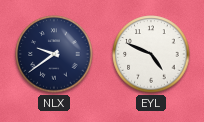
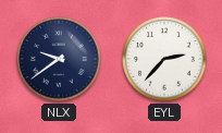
EYL: 4:49 -> 2:37
